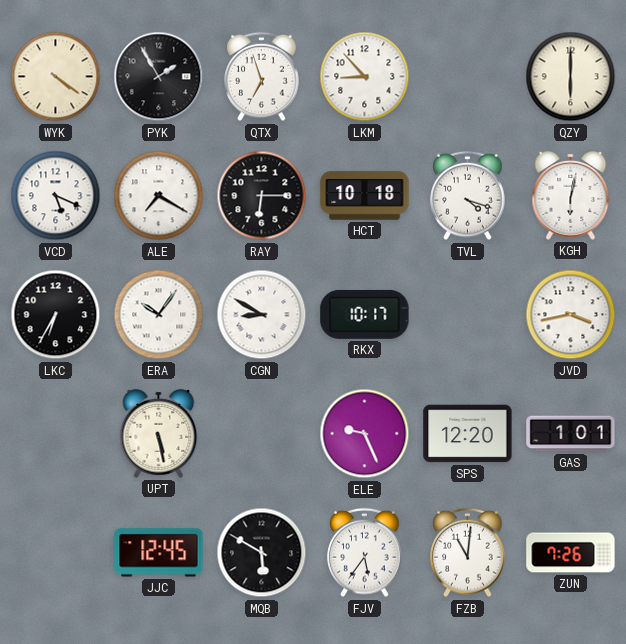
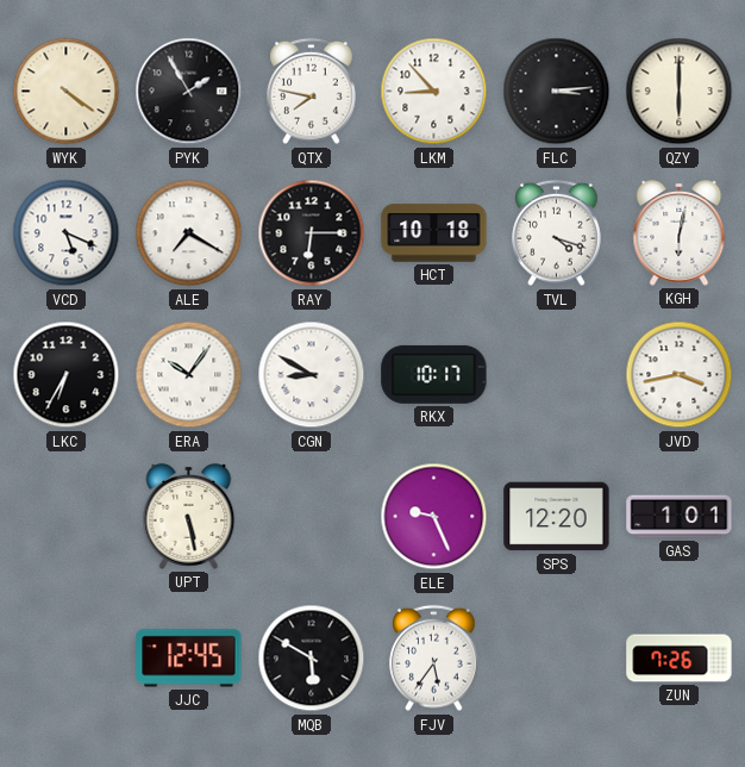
QTX: 6:57 -> 7:47
FLC: none -> 3:14
FZB: 11:01 -> none
